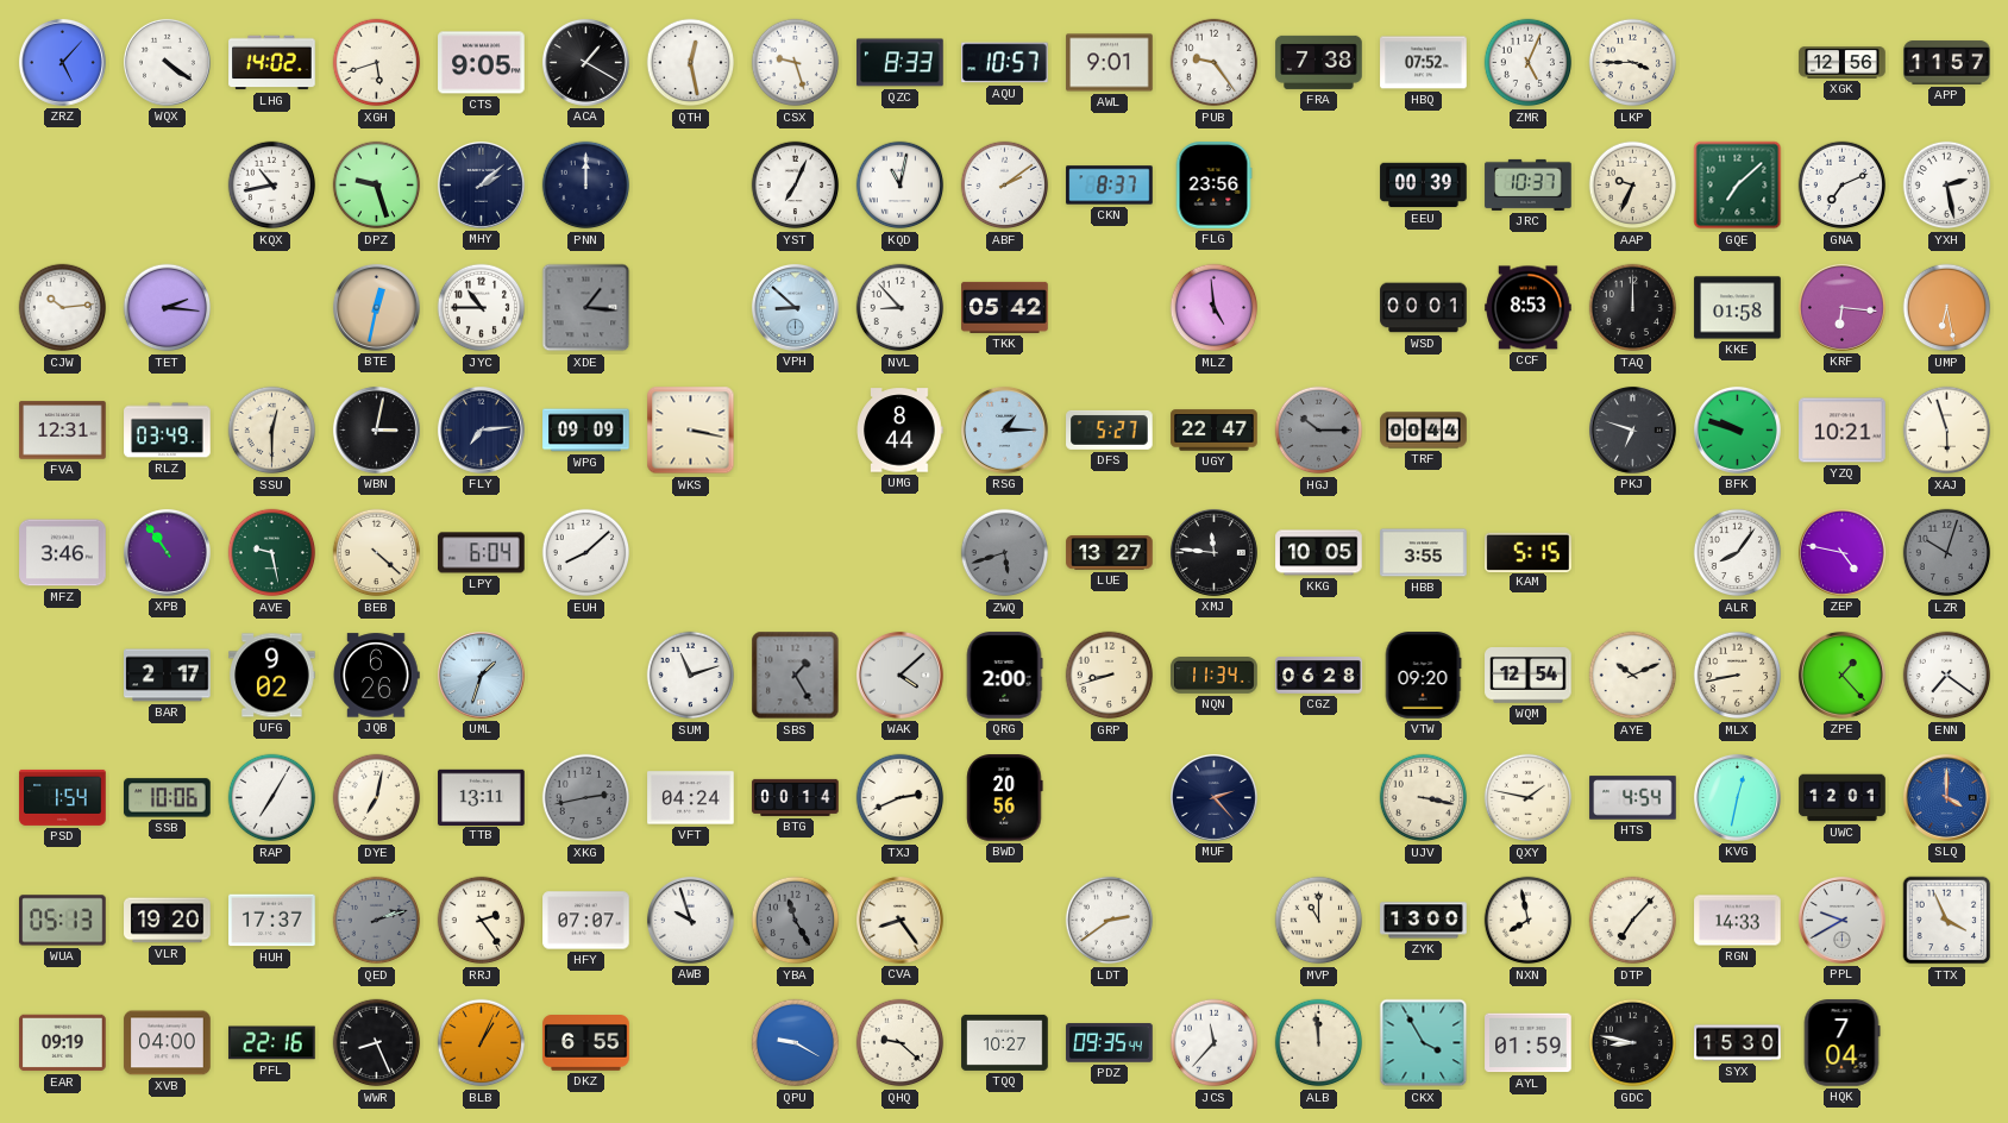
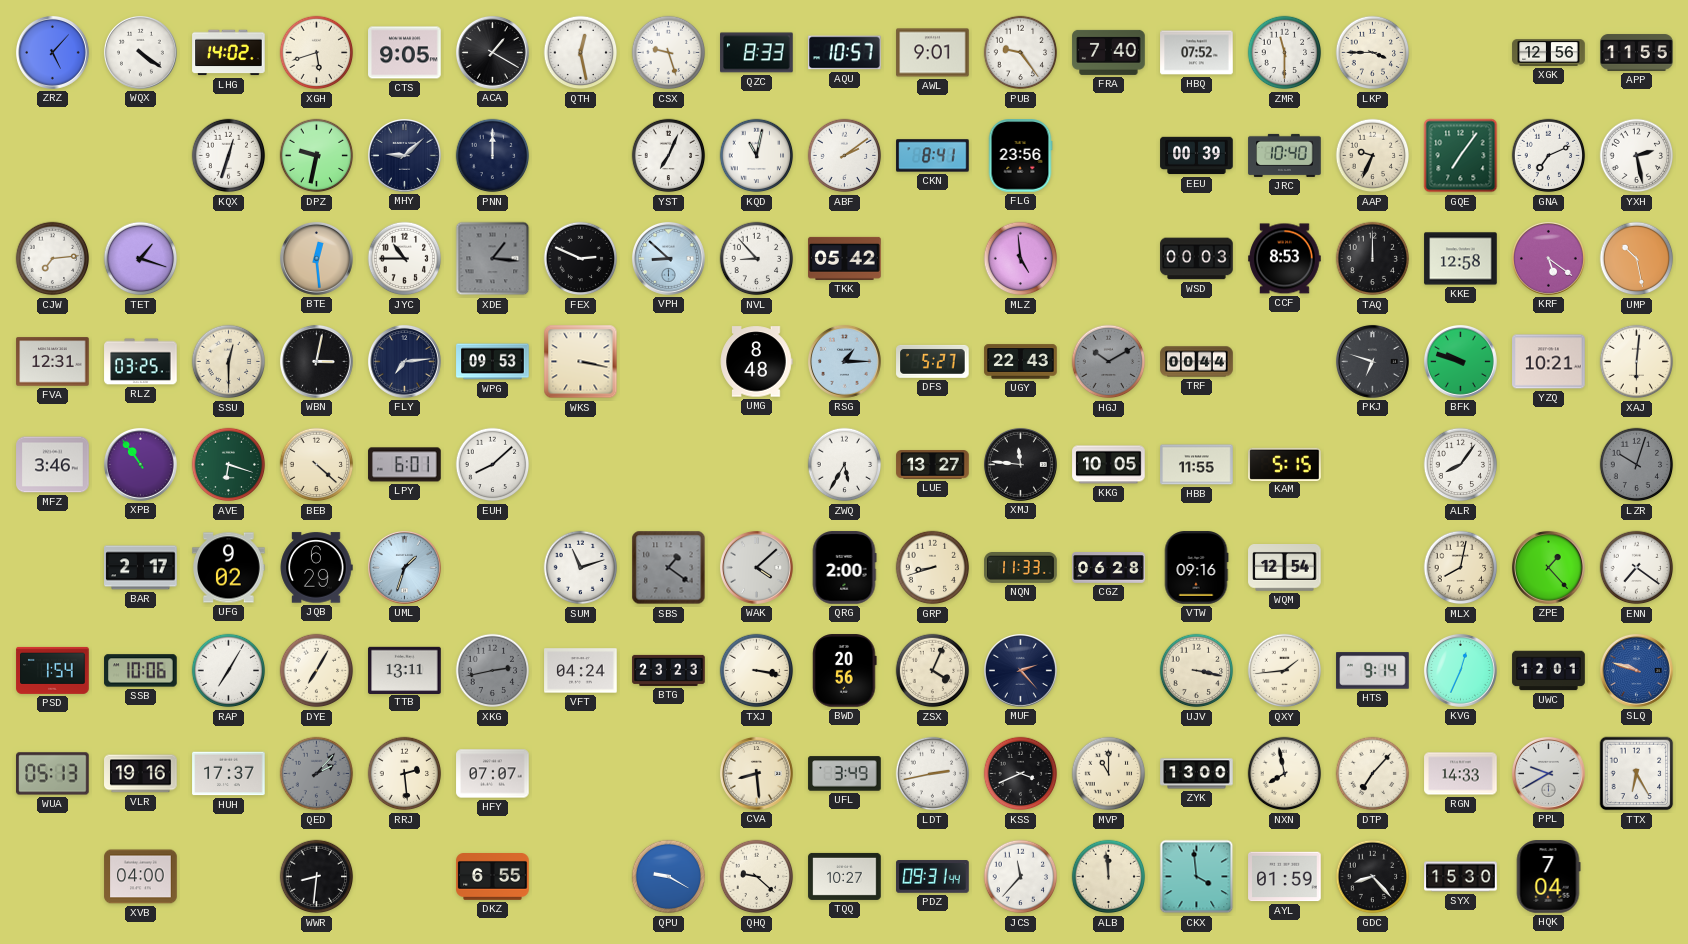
FRA: 7:38 -> 7:40
ZMR: 5:04 -> 11:30
APP: 11:57 -> 11:55
KQX: 10:43 -> 12:33
DPZ: 9:27 -> 9:32
MHY: 2:08 -> 9:08
CKN: 8:37 -> 8:41
JRC: 10:37 -> 10:40
GQE: 7:08 -> 7:06
CJW: 10:14 -> 7:14
TET: 2:16 -> 1:18
BTE: 12:32 -> 12:29
FEX: none -> 2:49
WSD: 00:01 -> 00:03
KKE: 01:58 -> 12:58
KRF: 6:16 -> 5:21
UMP: 6:28 -> 10:28
RLZ: 03:49 -> 03:25
WPG: 09:09 -> 09:53
UMG: 8:44 -> 8:48
UGY: 22:47 -> 22:43
HGJ: 10:15 -> 10:10
XAJ: 5:57 -> 6:01
AVE: 9:28 -> 6:18
LPY: 6:04 -> 6:01
ZWQ: 5:42 -> 5:35
ZWQ dial: grey -> white
HBB: 3:55 -> 11:55
ZEP: 4:47 -> none
JQB: 6:26 -> 6:29
SBS: 1:25 -> 1:21
NQN: 11:34 -> 11:33
VTW: 09:20 -> 09:16
AYE: 10:11 -> none
MLX: 8:43 -> 8:02
DYE: 7:02 -> 7:05
BTG: 00:14 -> 23:23
TXJ: 2:41 -> 3:17
ZSX: none -> 4:04
QXY: 1:47 -> 1:44
HTS: 4:54 -> 9:14
KVG: 12:32 -> 12:34
SLQ: 4:00 -> 9:48
VLR: 19:20 -> 19:16
QED: 2:12 -> 2:07
RRJ: 2:24 -> 2:29
AWB: 9:57 -> none
YBA: 11:25 -> none
CVA: 8:24 -> 8:29
UFL: none -> 3:49
LDT: 2:39 -> 2:43
KSS: none -> 3:41
TTX: 3:56 -> 6:25
EAR: 09:19 -> none
PFL: 22:16 -> none
WWR: 8:26 -> 8:31
BLB: 1:04 -> none
PDZ: 09:35 -> 09:31
CKX: 3:55 -> 3:59
GDC: 8:47 -> 8:23
